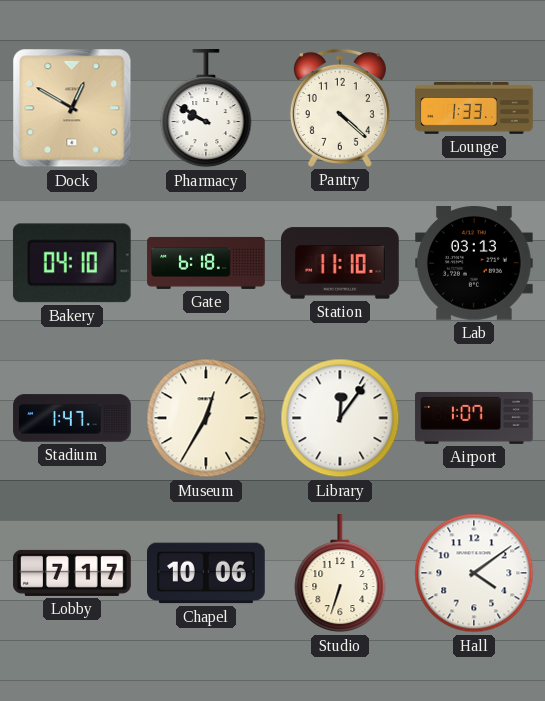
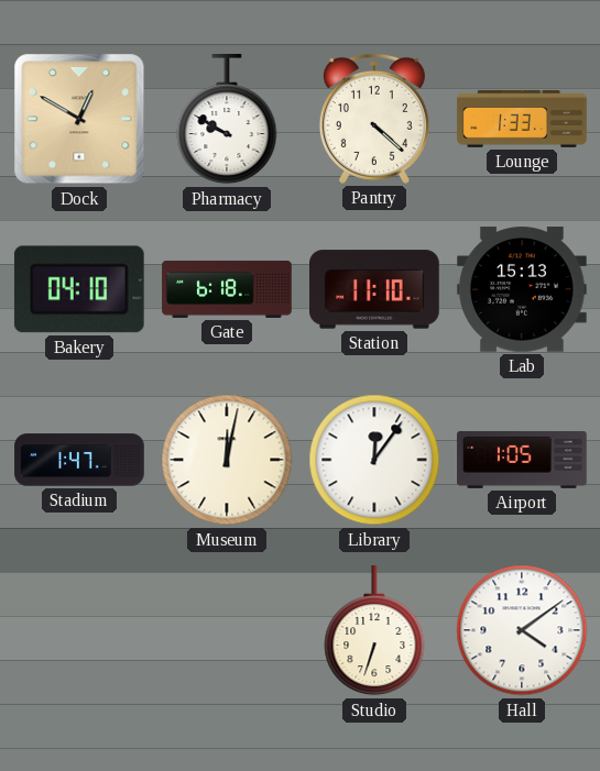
Lab: 03:13 -> 15:13
Museum: 12:35 -> 12:02
Airport: 1:07 -> 1:05
Lobby: 7:17 -> none
Chapel: 10:06 -> none
